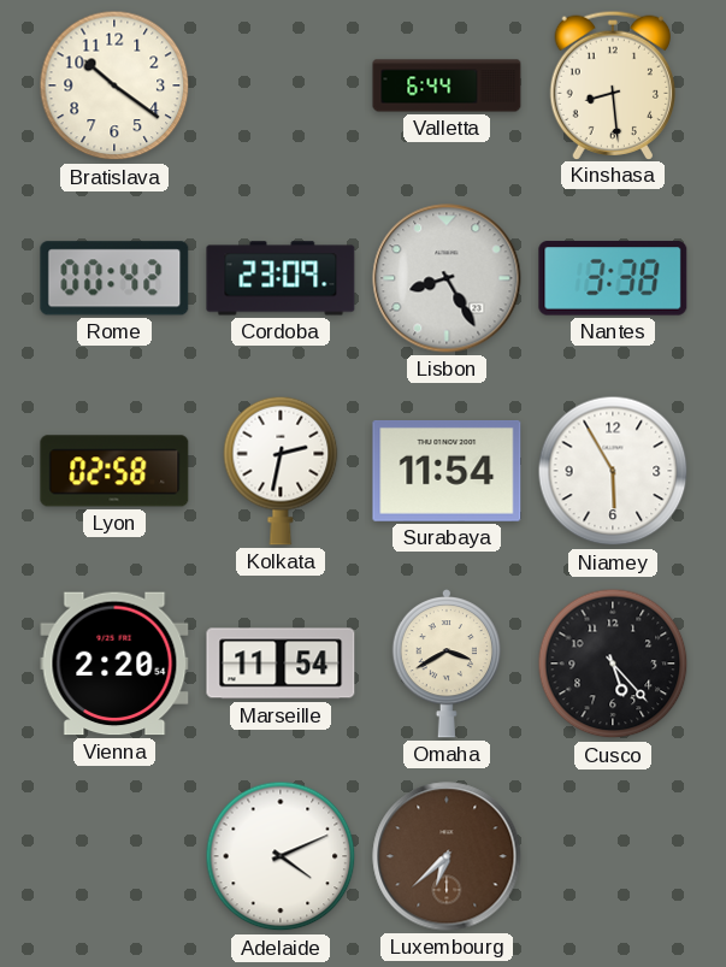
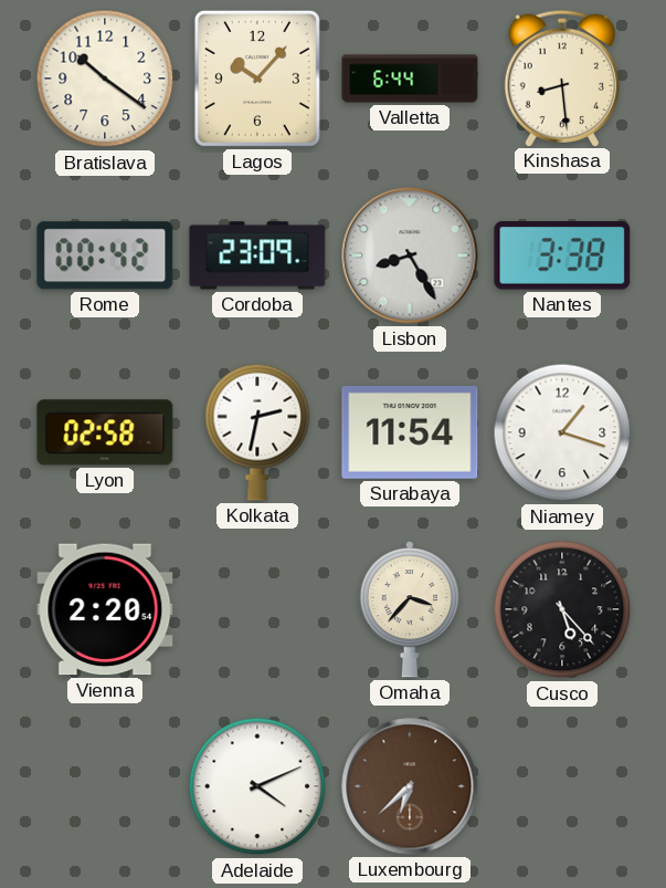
Lagos: none -> 10:07
Niamey: 5:55 -> 1:18
Marseille: 11:54 -> none
Omaha: 3:40 -> 3:37
